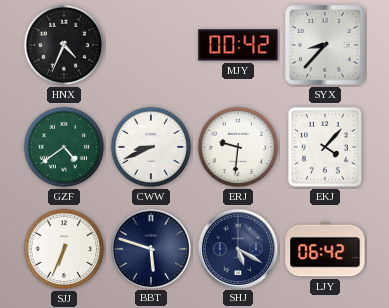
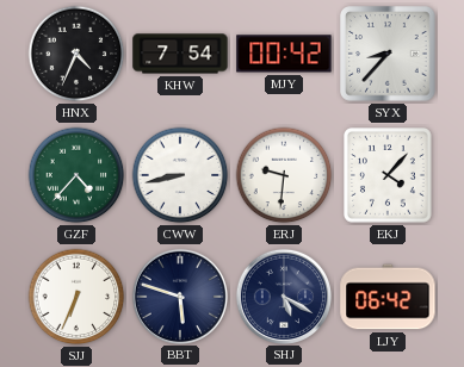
KHW: none -> 7:54
GZF: 4:39 -> 4:37
CWW: 8:41 -> 8:43
